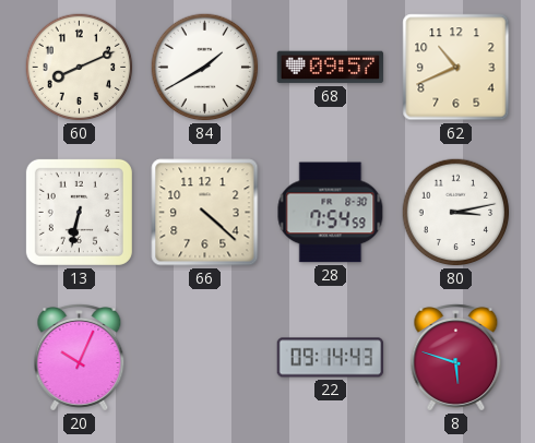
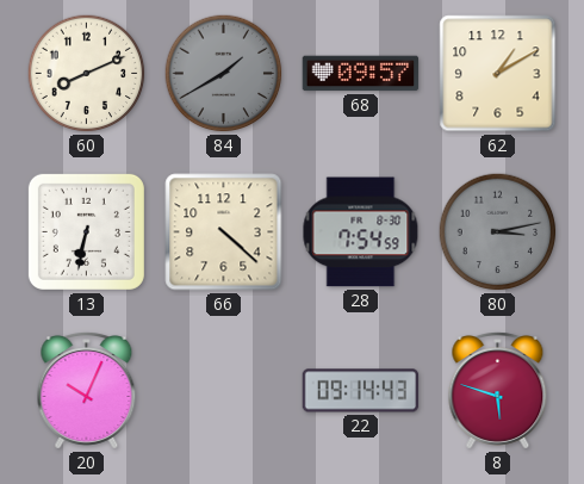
84 dial: white -> grey
62: 10:41 -> 1:10
80 dial: white -> grey
